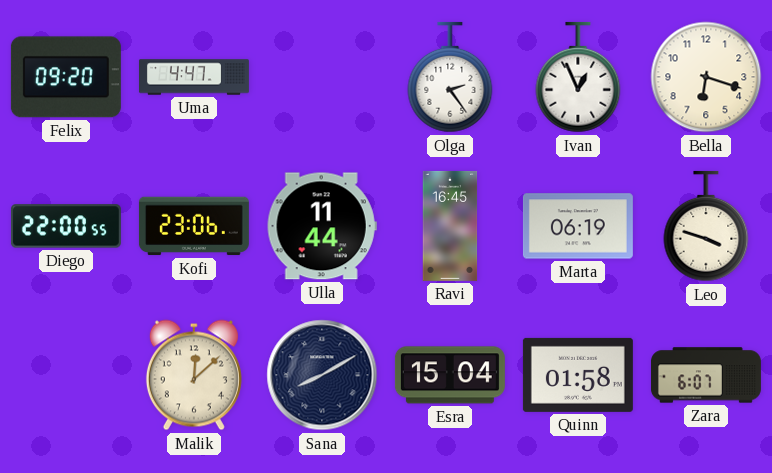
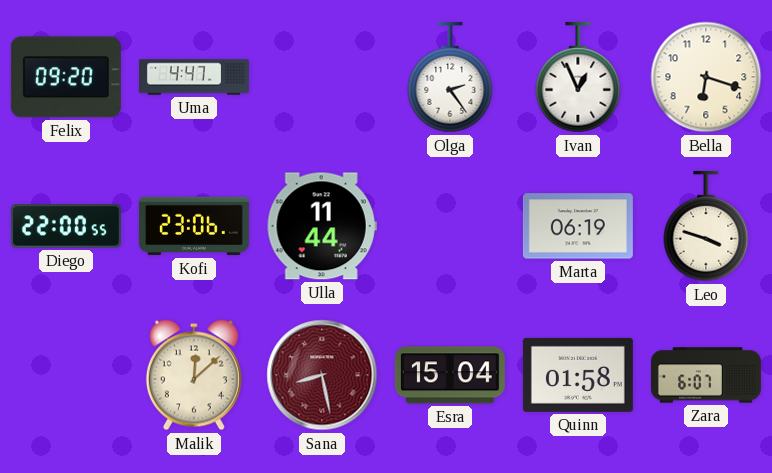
Ravi: 16:45 -> none
Sana: 8:10 -> 8:28
Sana dial: navy -> burgundy
